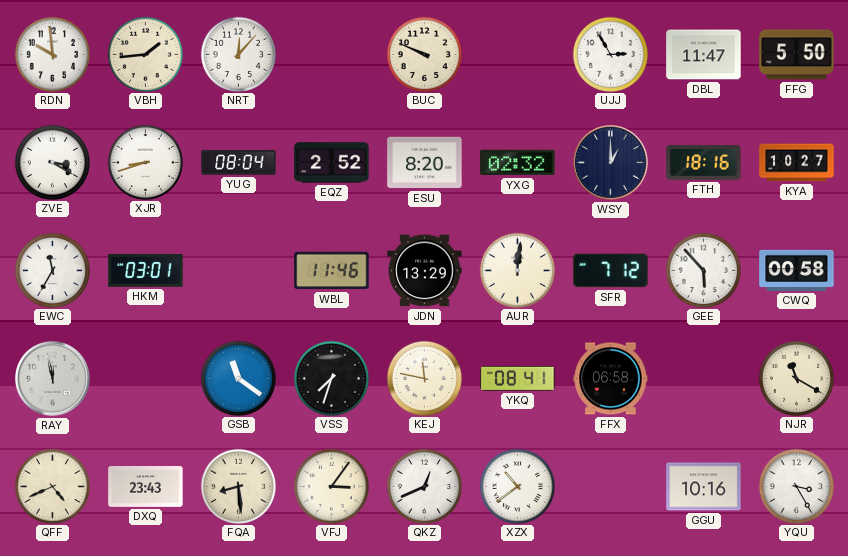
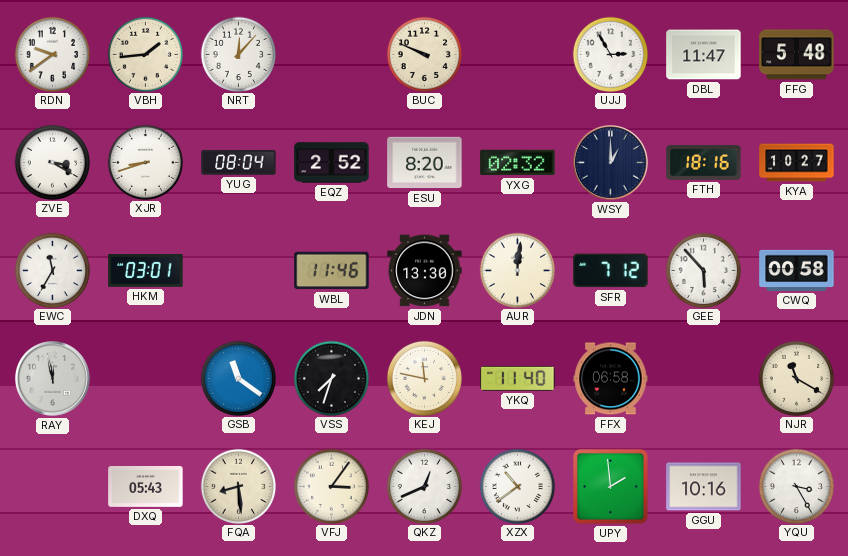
RDN: 9:59 -> 9:39
FFG: 5:50 -> 5:48
JDN: 13:29 -> 13:30
YKQ: 08:41 -> 11:40
QFF: 4:41 -> none
DXQ: 23:43 -> 05:43
UPY: none -> 1:59
